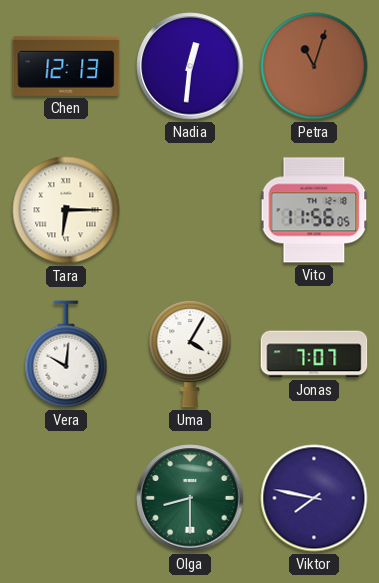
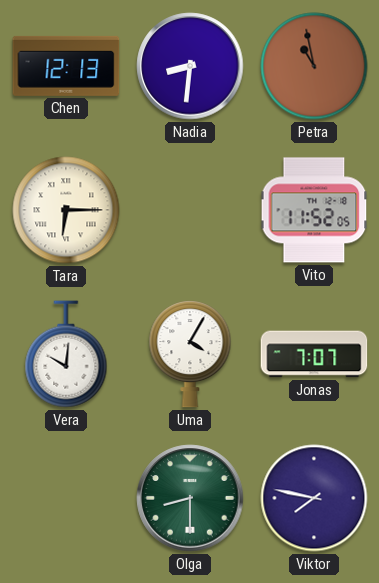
Nadia: 12:31 -> 8:31
Petra: 11:03 -> 10:58
Vito: 11:56 -> 11:52
